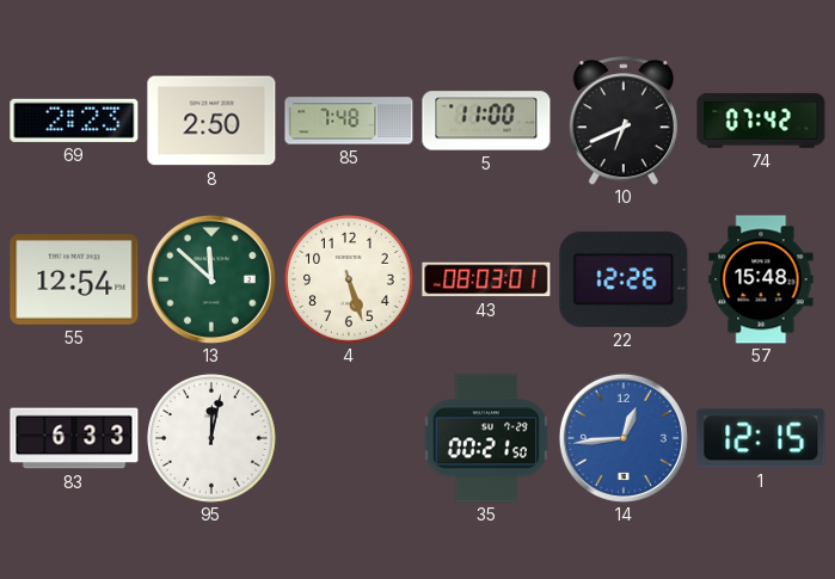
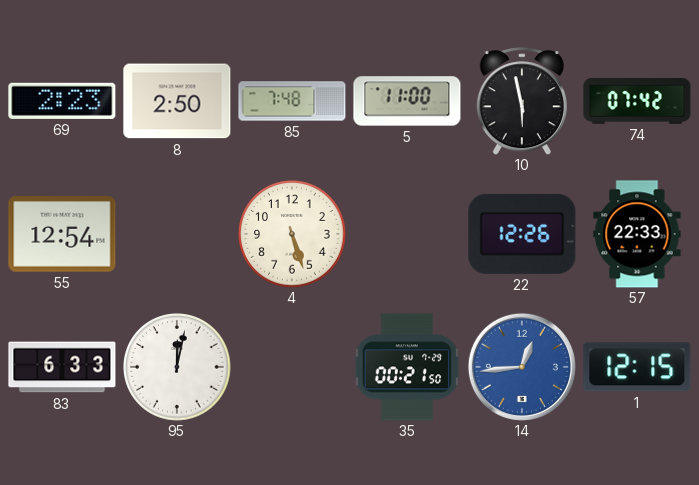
10: 6:41 -> 5:58
13: 11:52 -> none
43: 08:03 -> none
57: 15:48 -> 22:33
